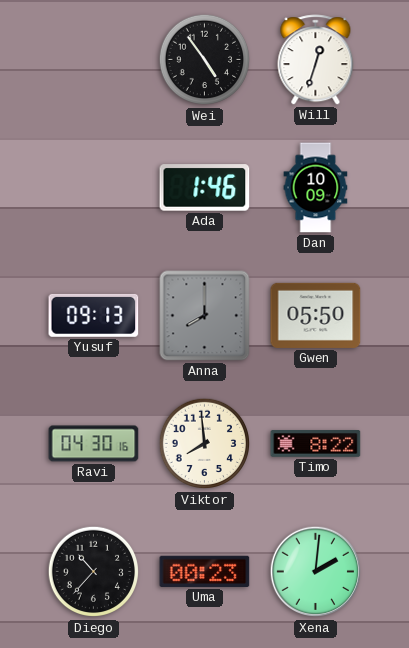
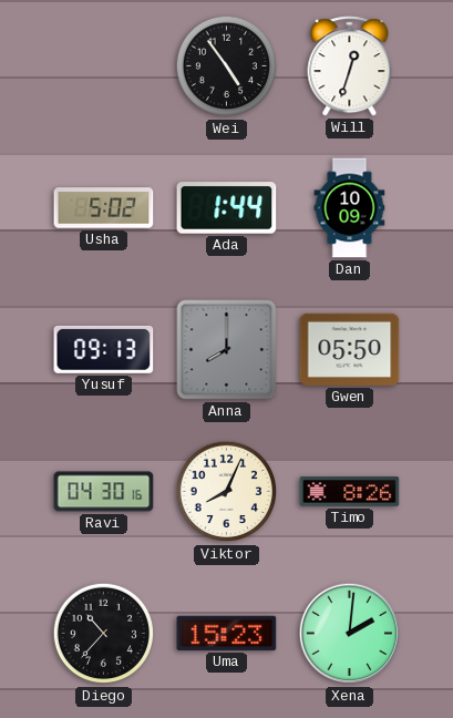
Usha: none -> 5:02
Ada: 1:46 -> 1:44
Viktor: 7:59 -> 8:04
Timo: 8:22 -> 8:26
Uma: 00:23 -> 15:23
